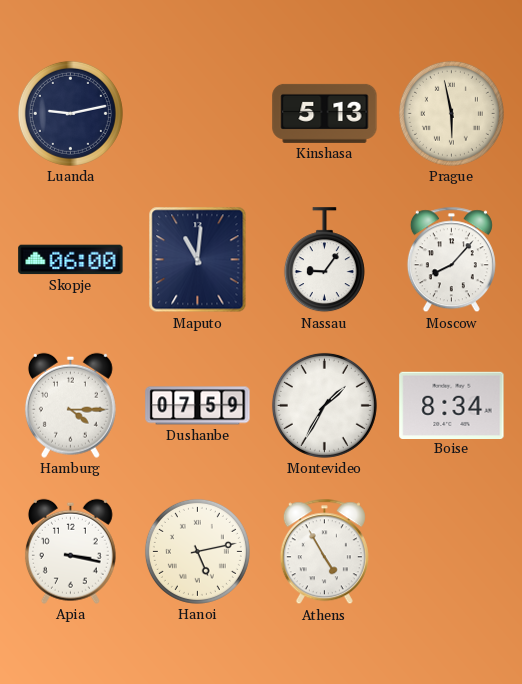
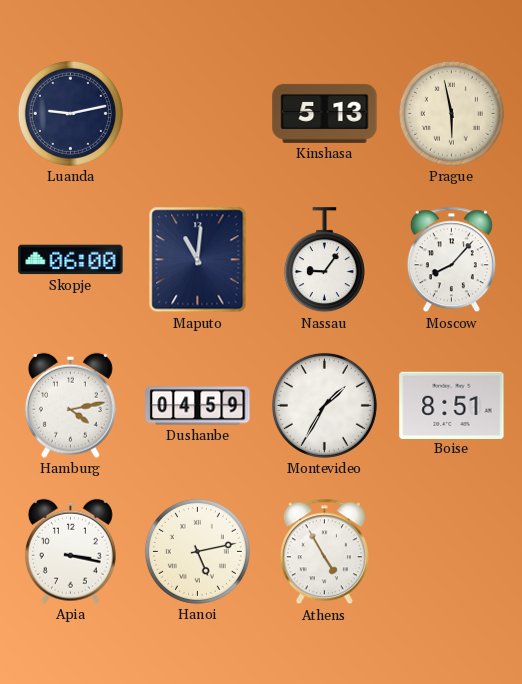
Hamburg: 4:15 -> 4:13
Dushanbe: 07:59 -> 04:59
Boise: 8:34 -> 8:51
